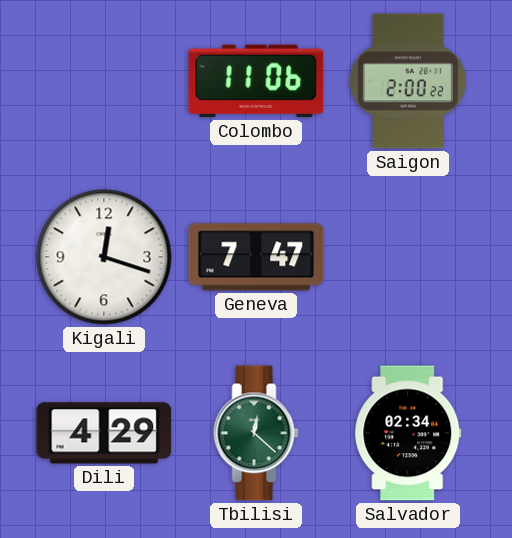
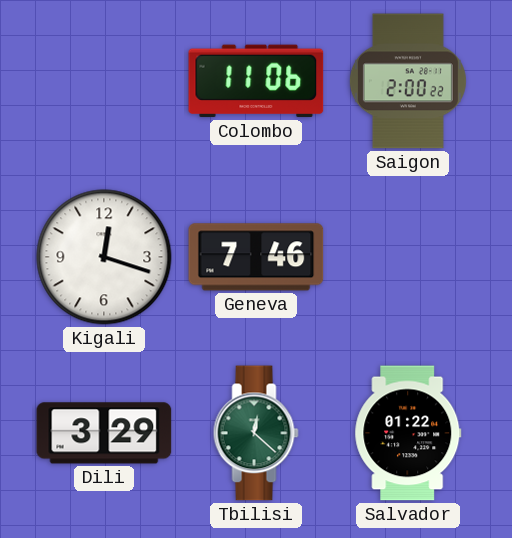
Geneva: 7:47 -> 7:46
Dili: 4:29 -> 3:29
Salvador: 02:34 -> 01:22
